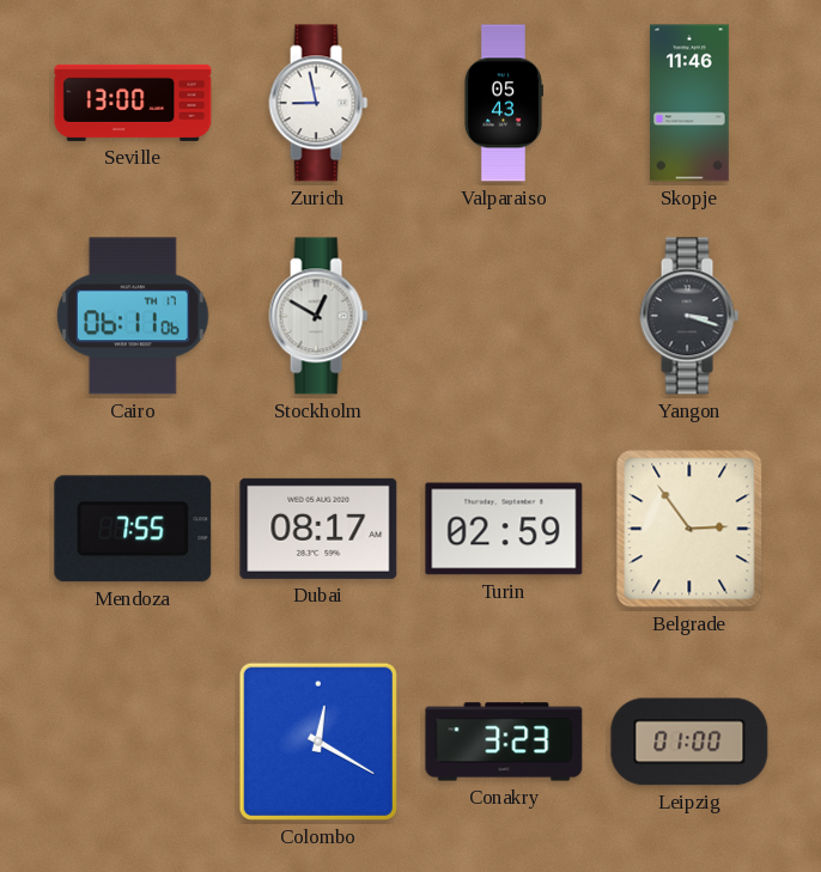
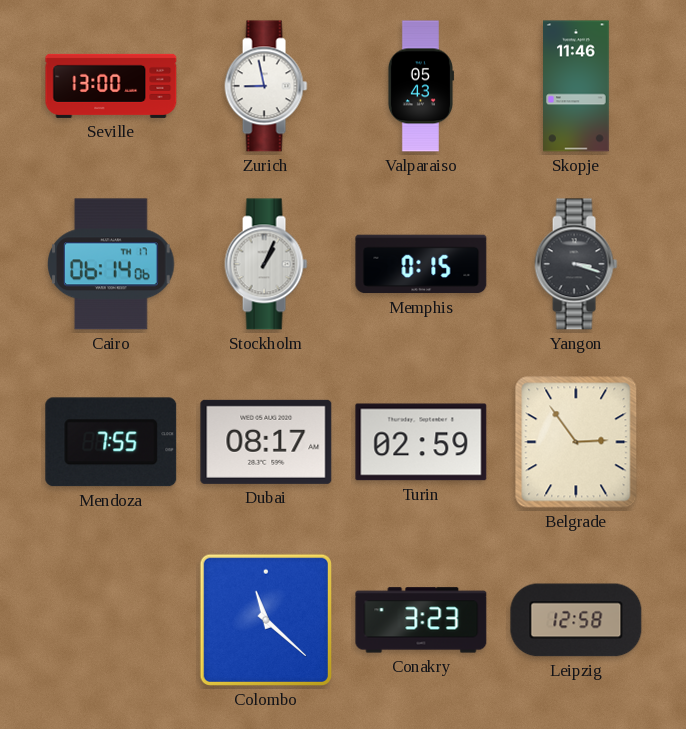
Cairo: 06:11 -> 06:14
Stockholm: 12:50 -> 1:04
Memphis: none -> 0:15
Colombo: 12:20 -> 11:22
Leipzig: 01:00 -> 12:58
